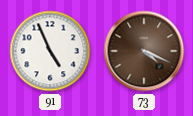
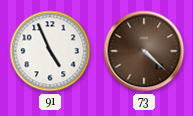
73: 4:19 -> 4:22
